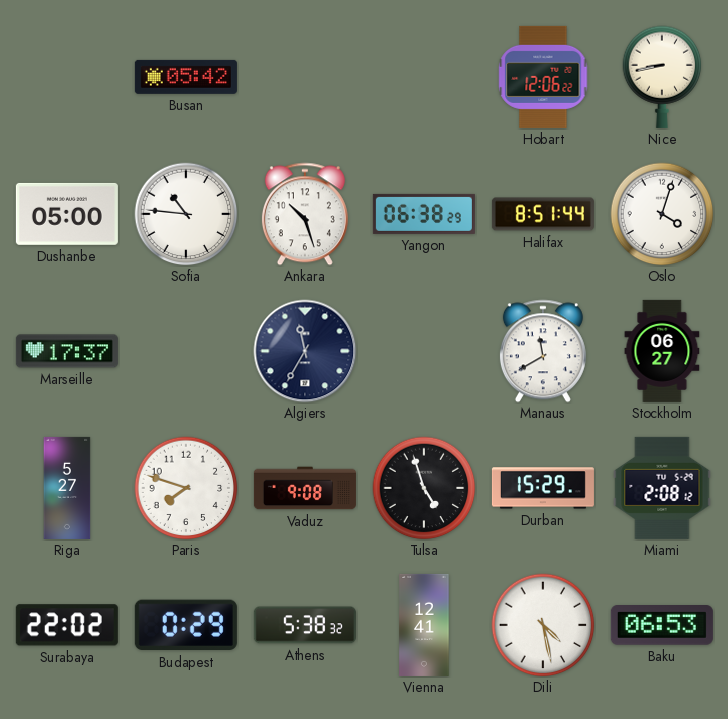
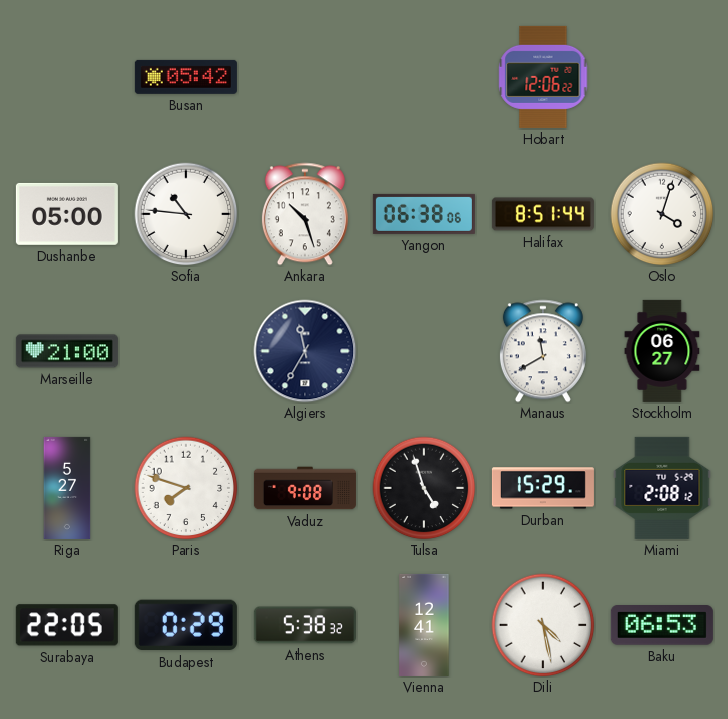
Nice: 8:43 -> none
Yangon: 06:38:29 -> 06:38:06
Marseille: 17:37 -> 21:00
Surabaya: 22:02 -> 22:05
